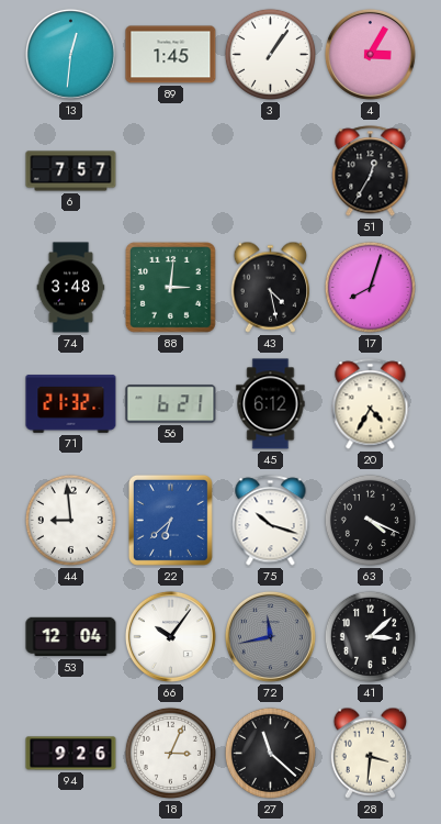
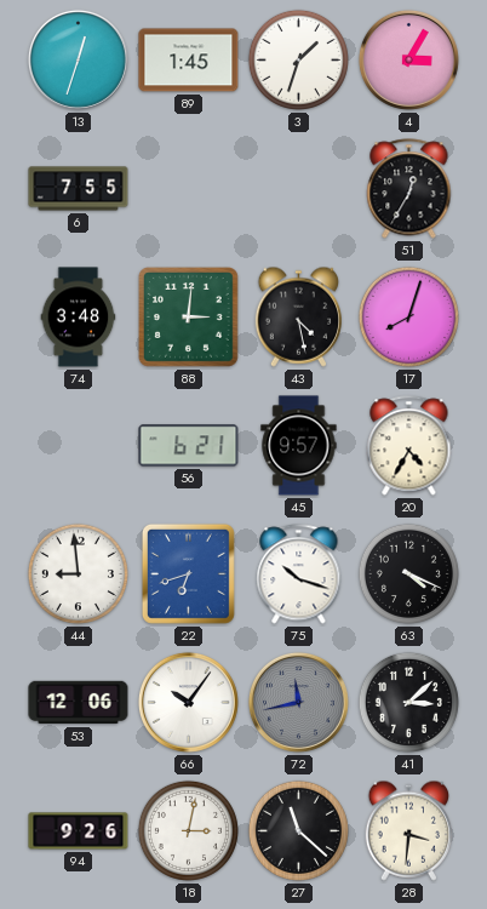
13: 12:31 -> 12:33
3: 1:06 -> 1:33
6: 7:57 -> 7:55
71: 21:32 -> none
45: 6:12 -> 9:57
22: 6:38 -> 6:42
53: 12:04 -> 12:06
18: 3:04 -> 3:02
